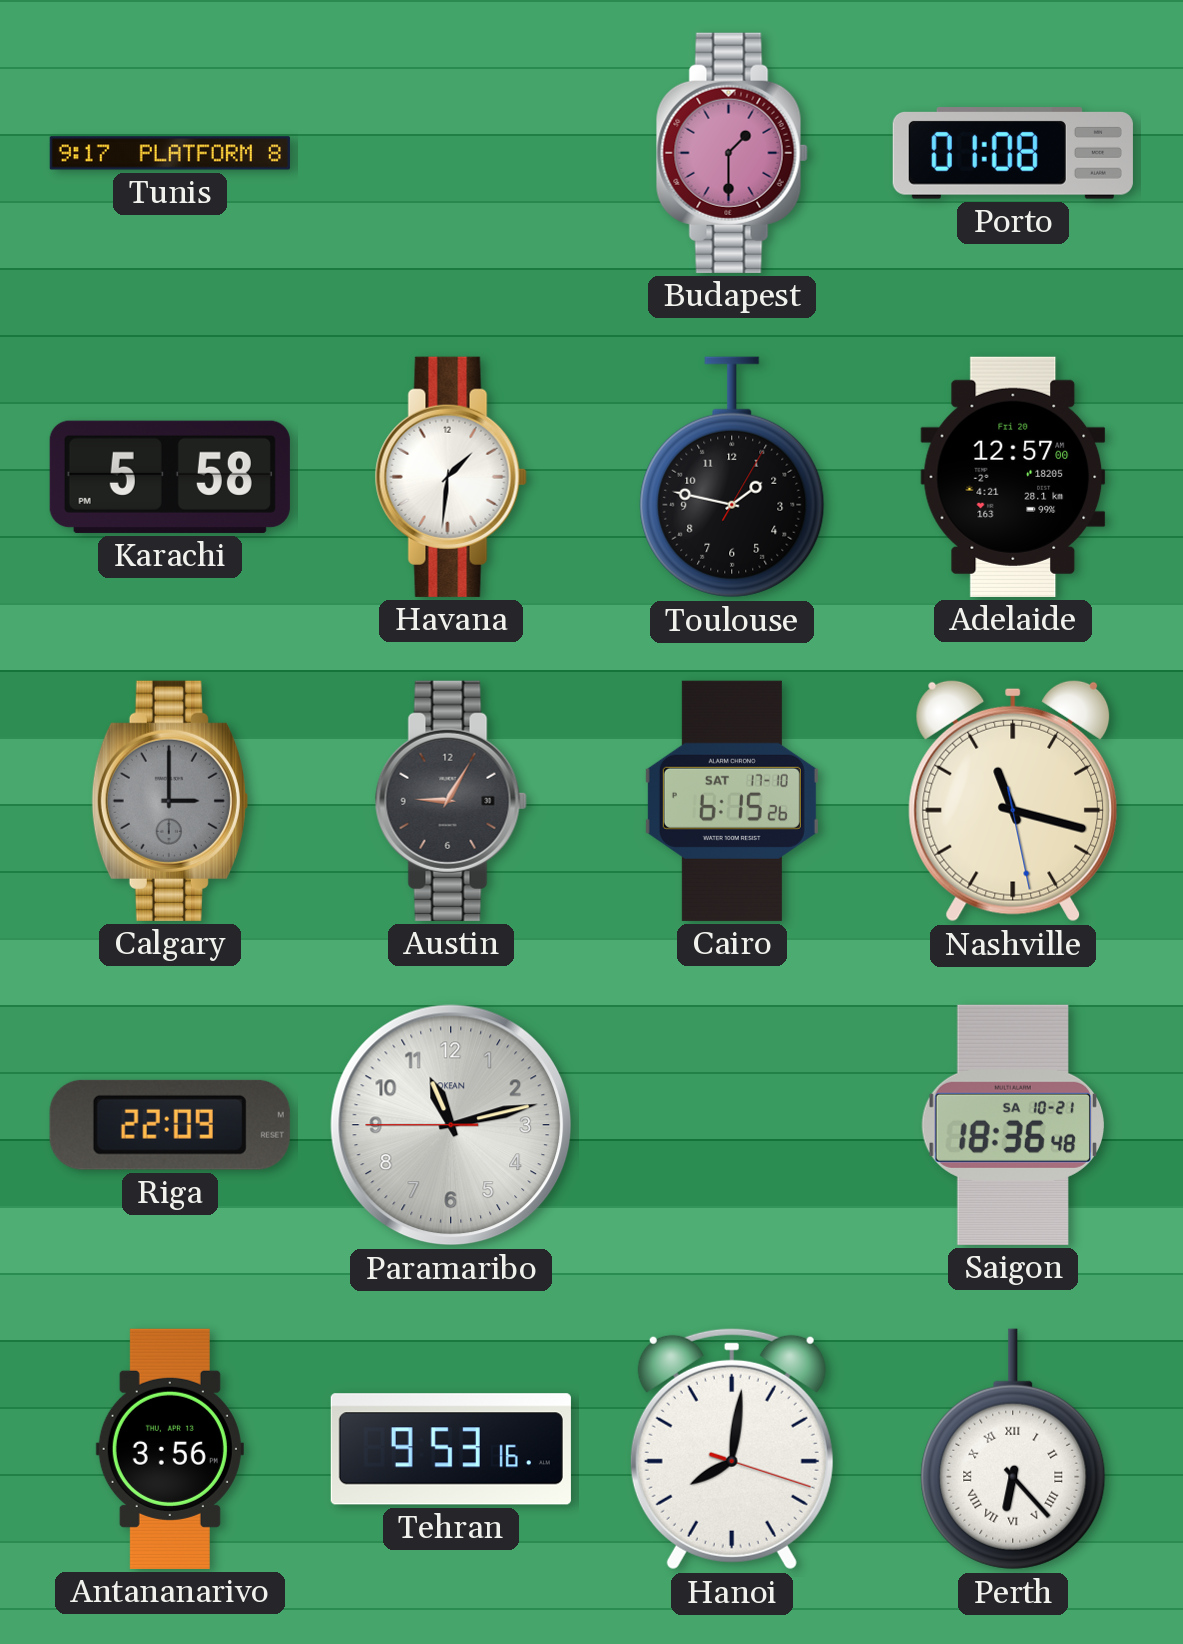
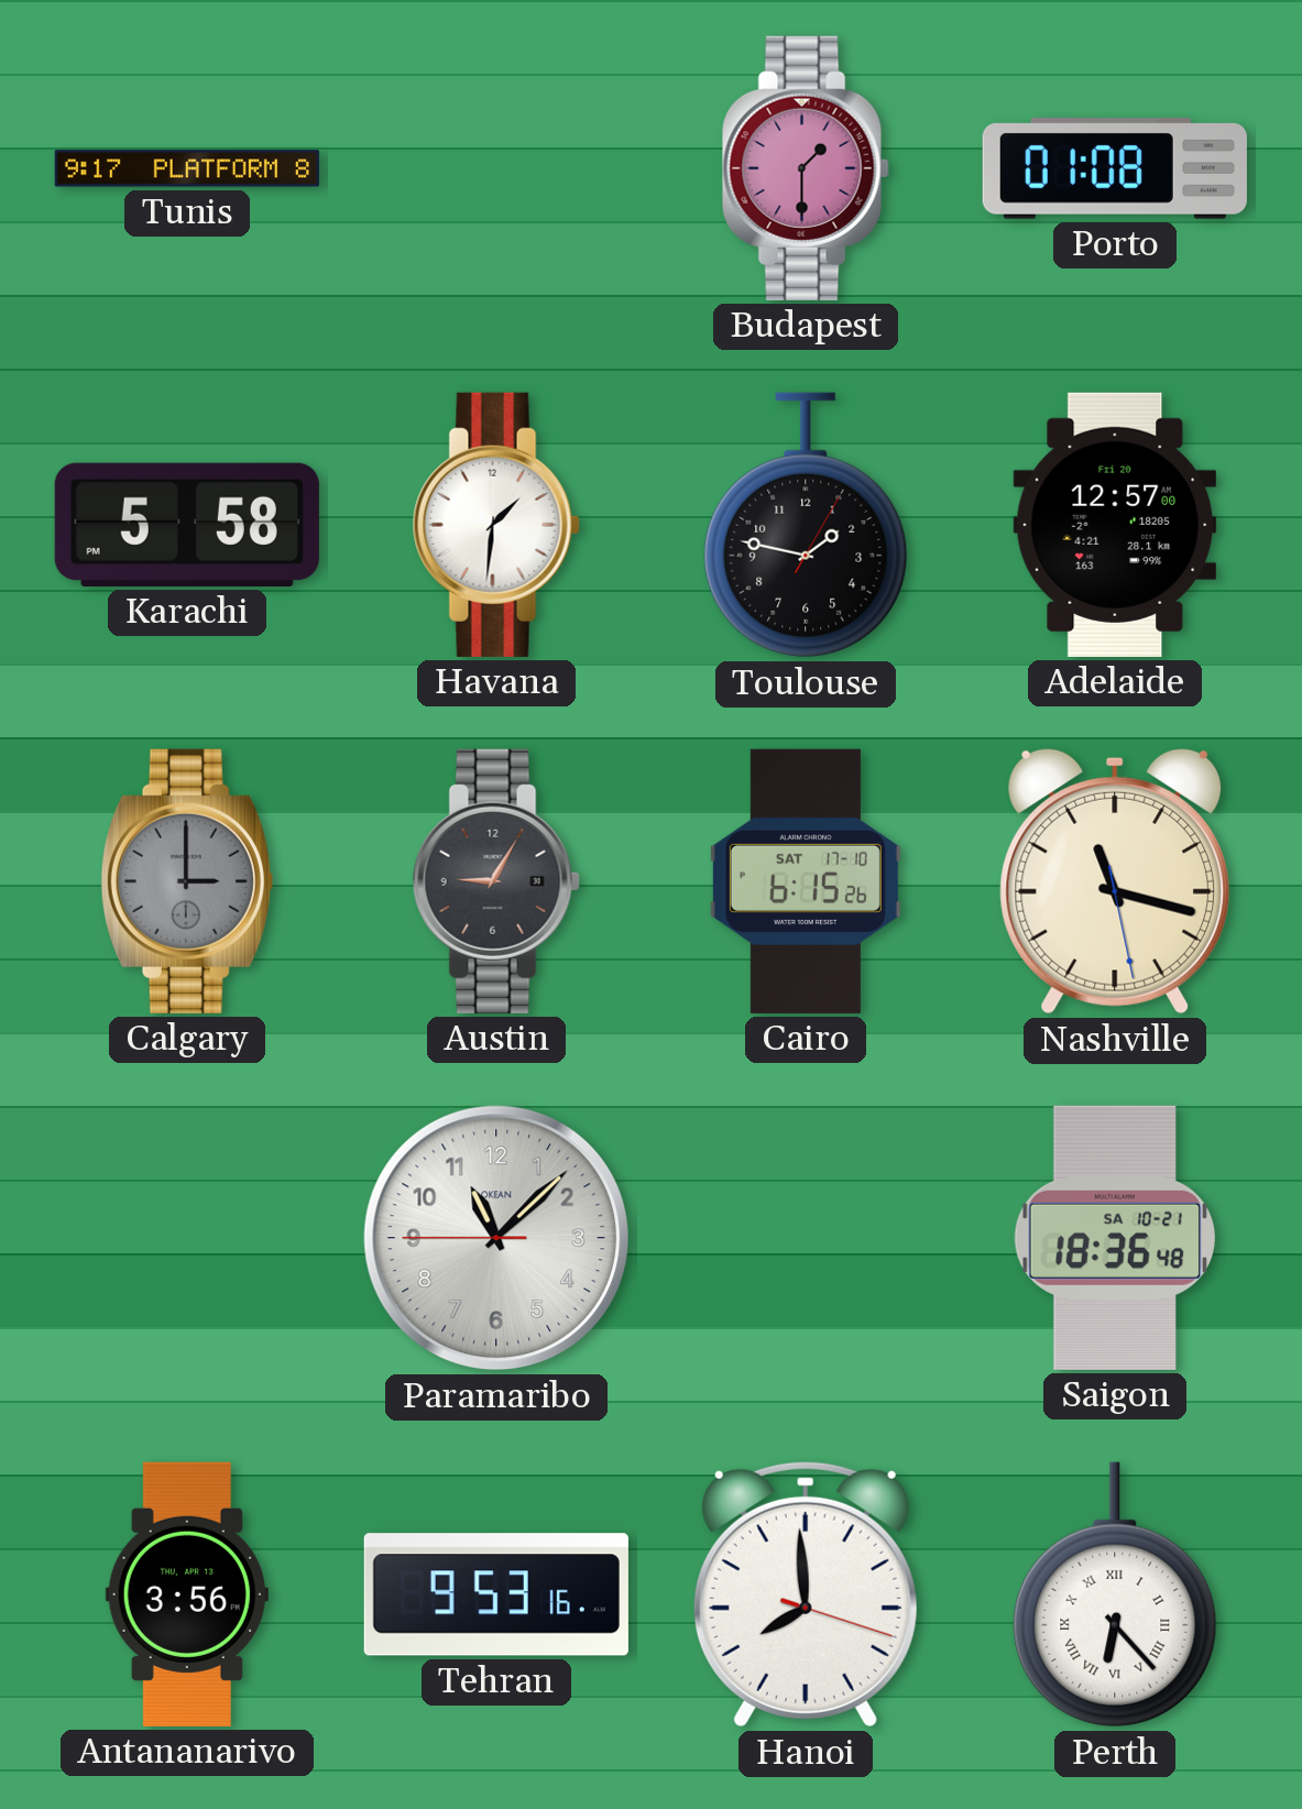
Riga: 22:09 -> none
Paramaribo: 11:12 -> 11:07
Hanoi: 8:01 -> 7:59
